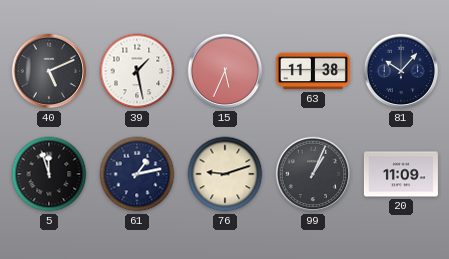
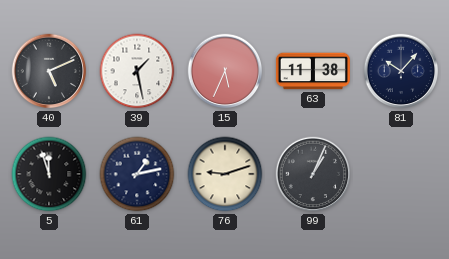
20: 11:09 -> none
